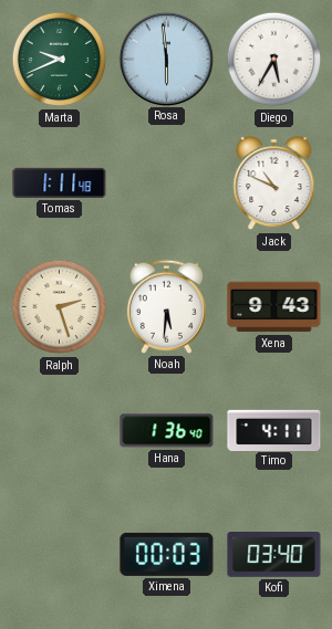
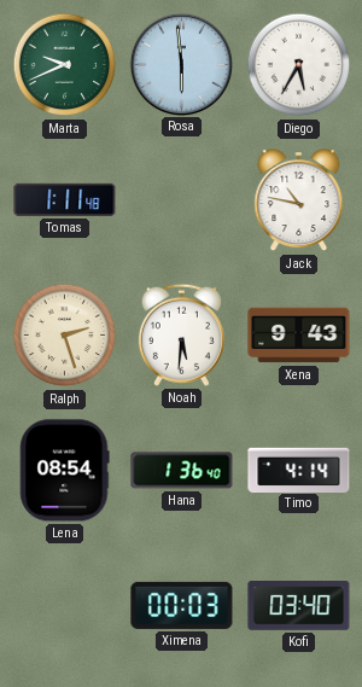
Jack: 10:49 -> 10:47
Lena: none -> 08:54
Timo: 4:11 -> 4:14
